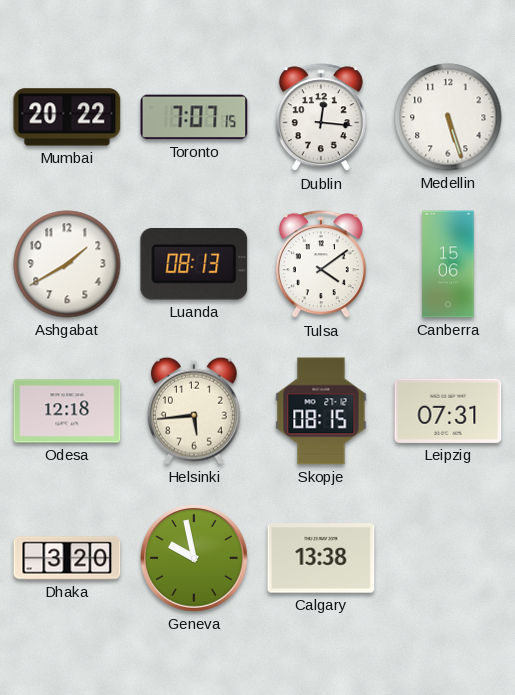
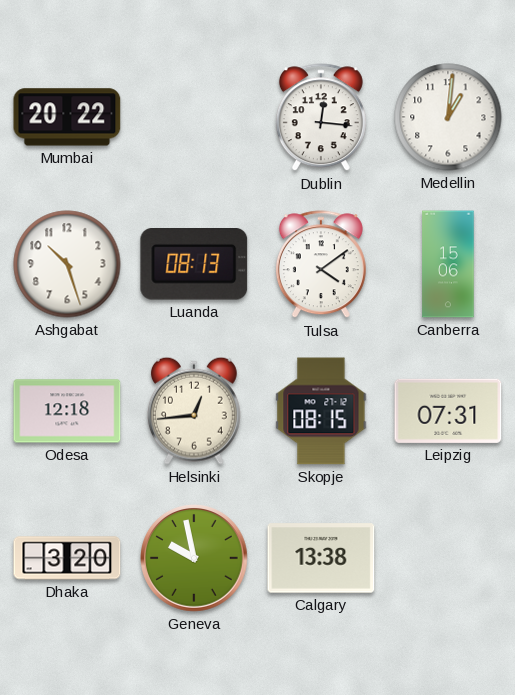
Toronto: 7:07 -> none
Medellin: 5:27 -> 1:01
Ashgabat: 1:40 -> 10:27
Helsinki: 5:44 -> 12:44
